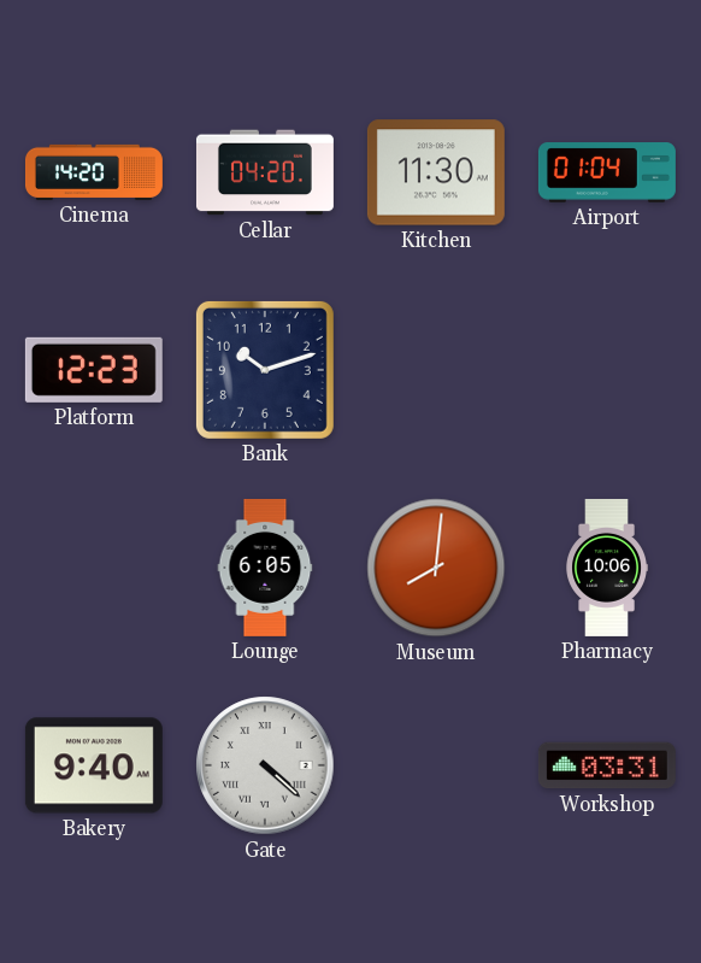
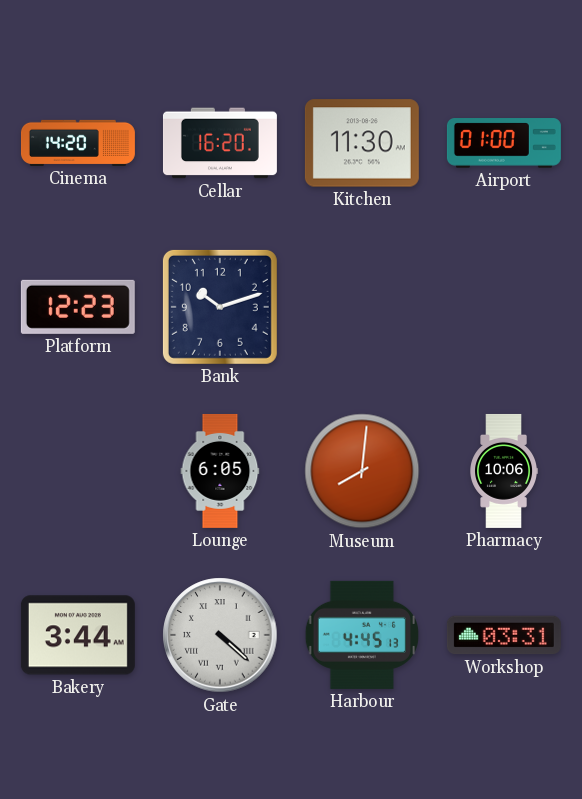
Cellar: 04:20 -> 16:20
Airport: 01:04 -> 01:00
Bakery: 9:40 -> 3:44
Harbour: none -> 4:45
